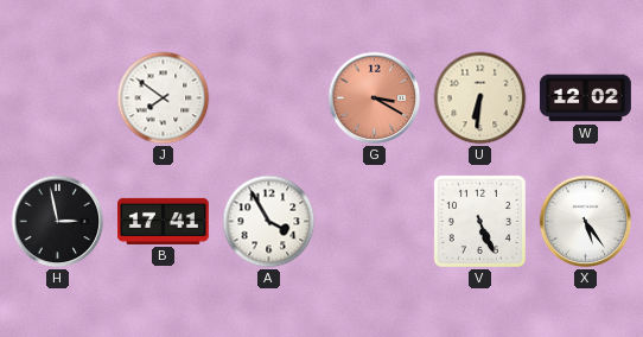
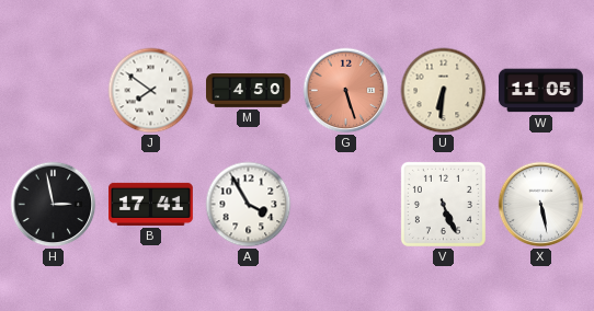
M: none -> 4:50
G: 3:20 -> 5:27
W: 12:02 -> 11:05
X: 5:24 -> 5:28
